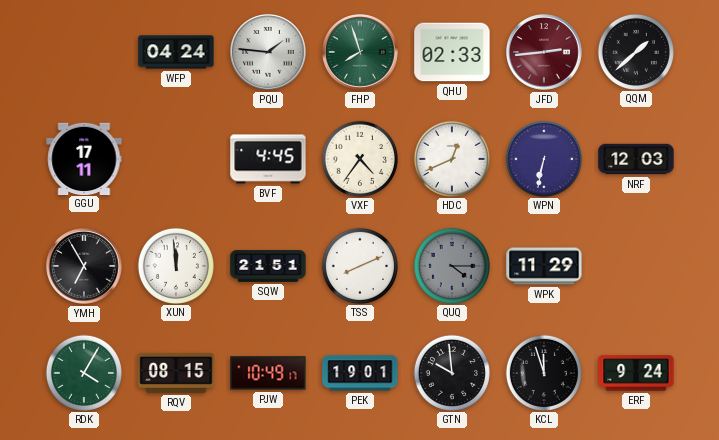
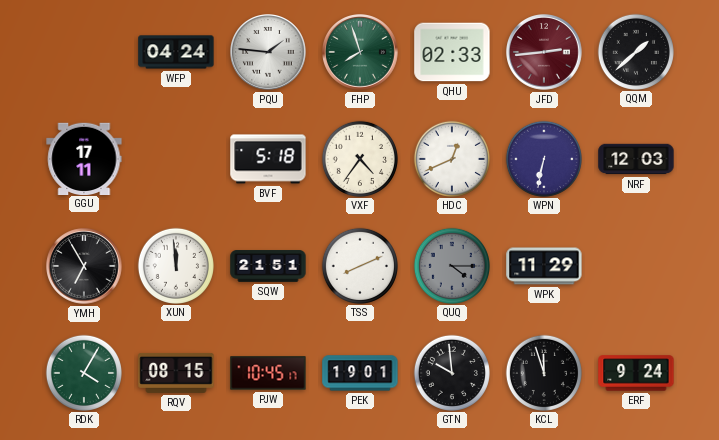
BVF: 4:45 -> 5:18
PJW: 10:49 -> 10:45
